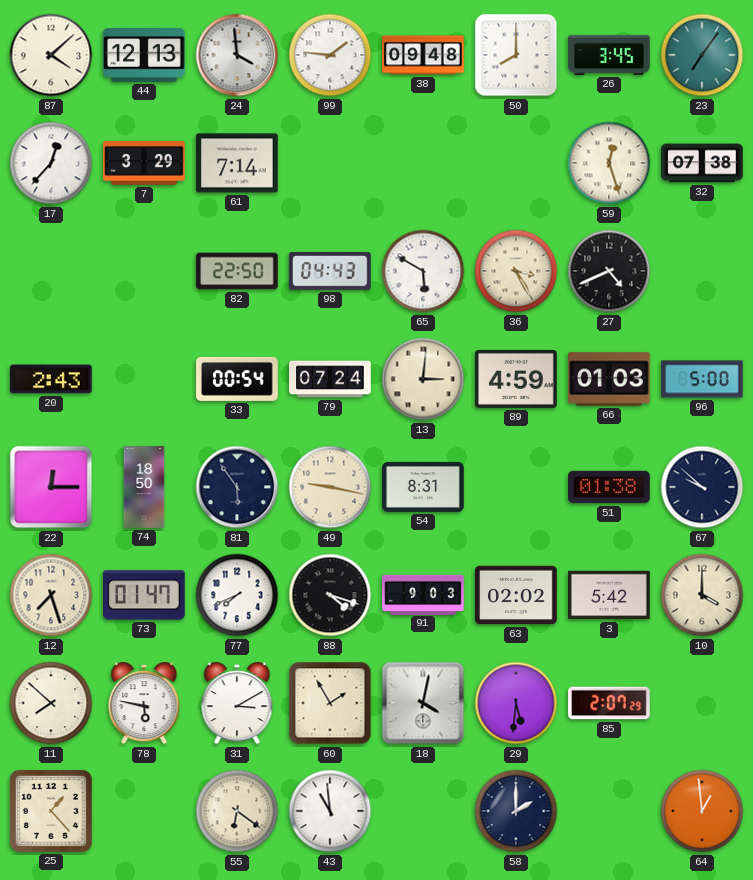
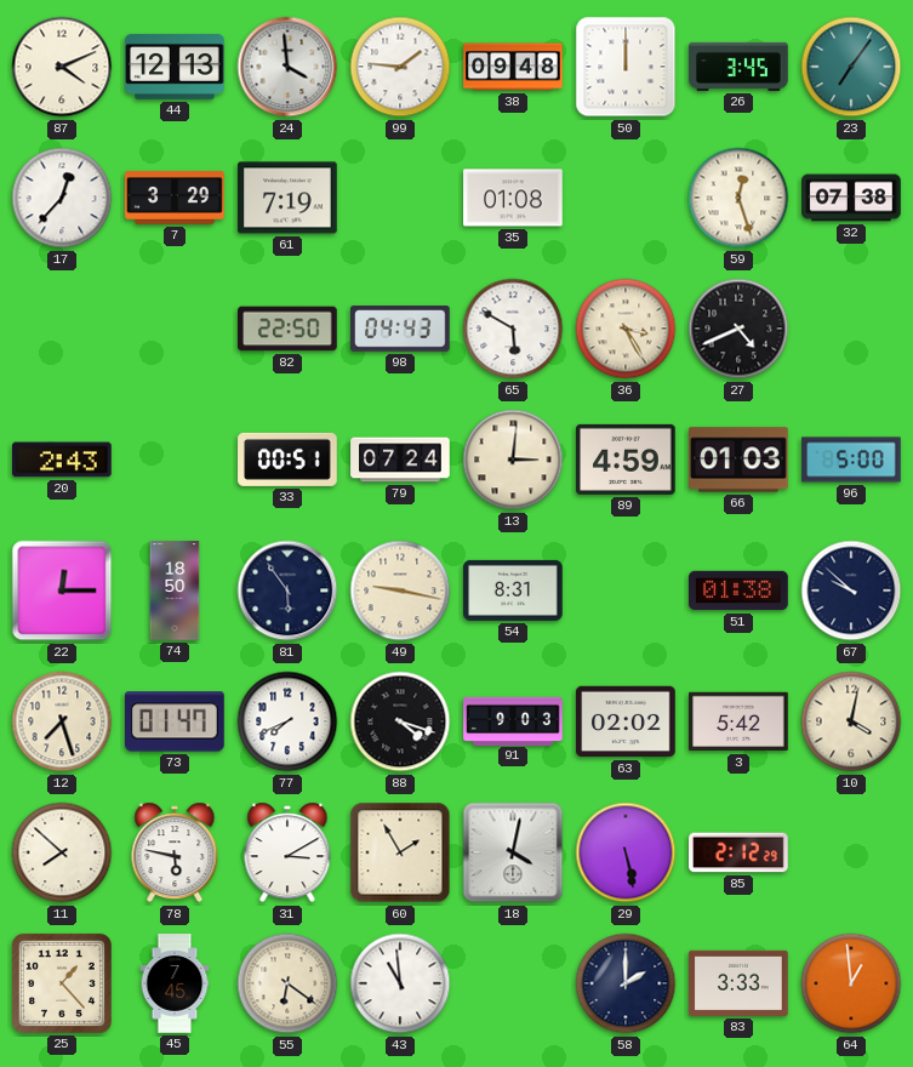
87: 4:08 -> 4:11
50: 8:00 -> 12:00
61: 7:14 -> 7:19
35: none -> 01:08
33: 00:54 -> 00:51
10: 4:00 -> 4:02
29: 5:31 -> 5:28
85: 2:07 -> 2:12
45: none -> 7:45
83: none -> 3:33
